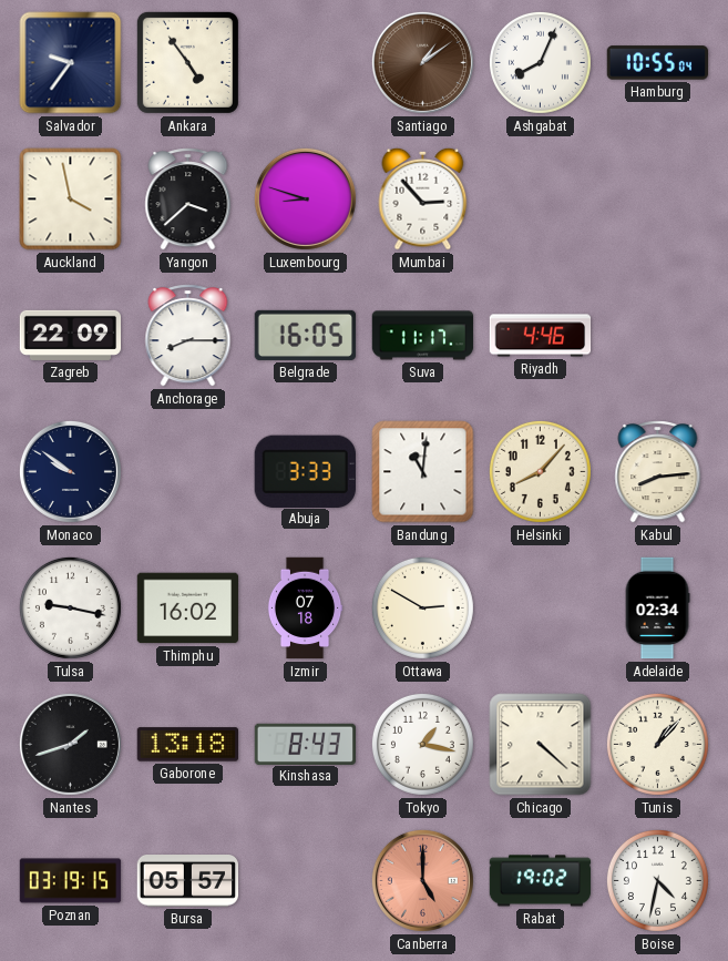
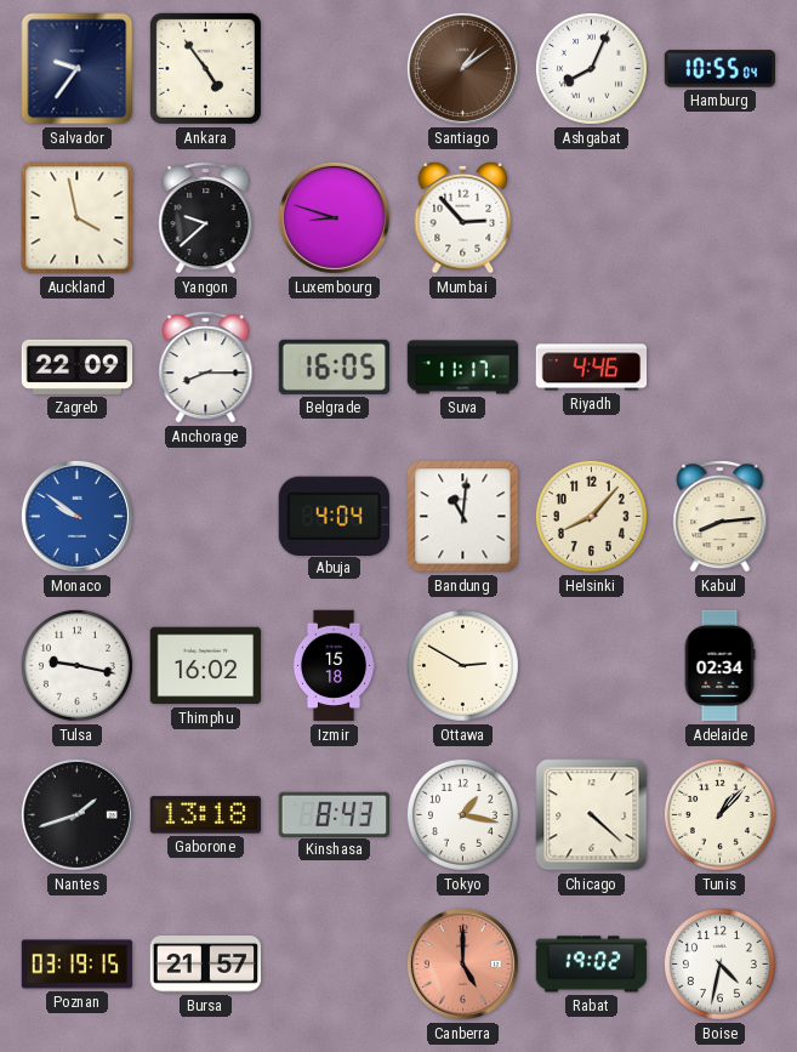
Yangon: 3:38 -> 9:38
Monaco dial: navy -> blue
Abuja: 3:33 -> 4:04
Izmir: 07:18 -> 15:18
Bursa: 05:57 -> 21:57
